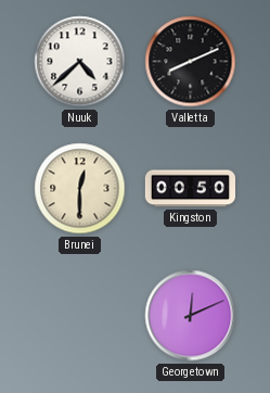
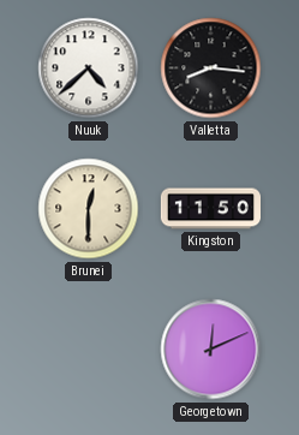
Valletta: 8:11 -> 8:16
Kingston: 00:50 -> 11:50
